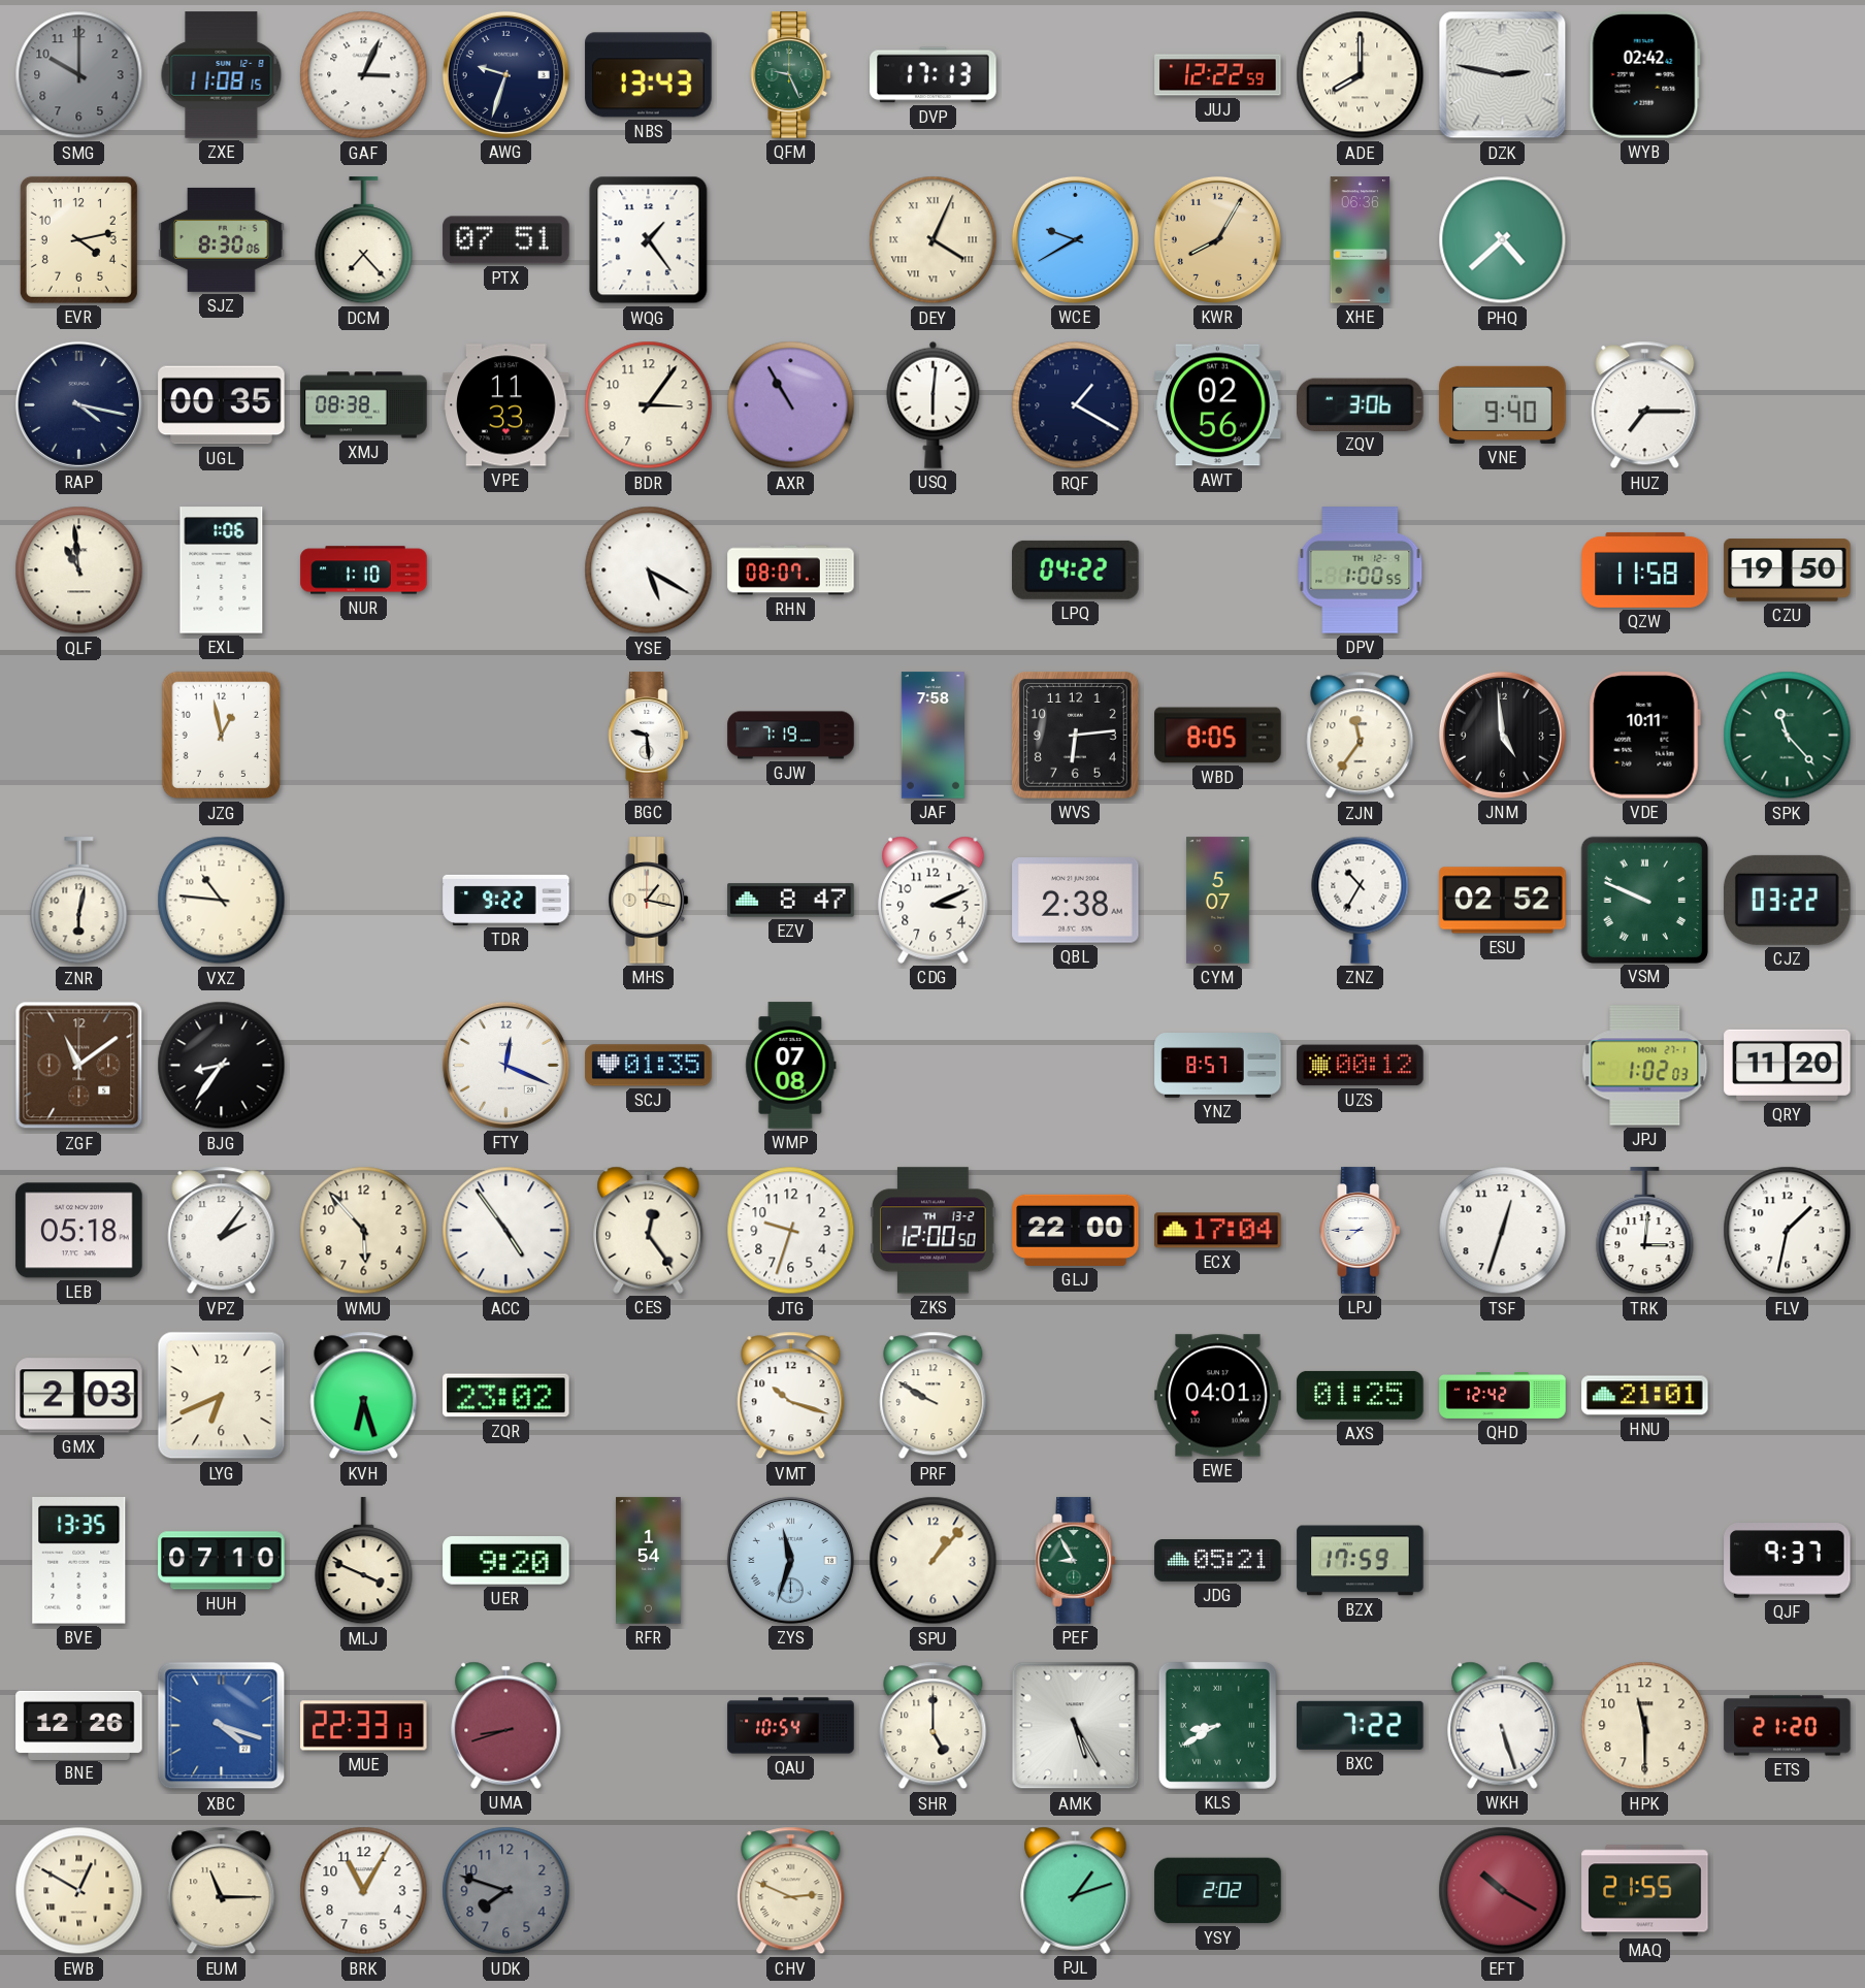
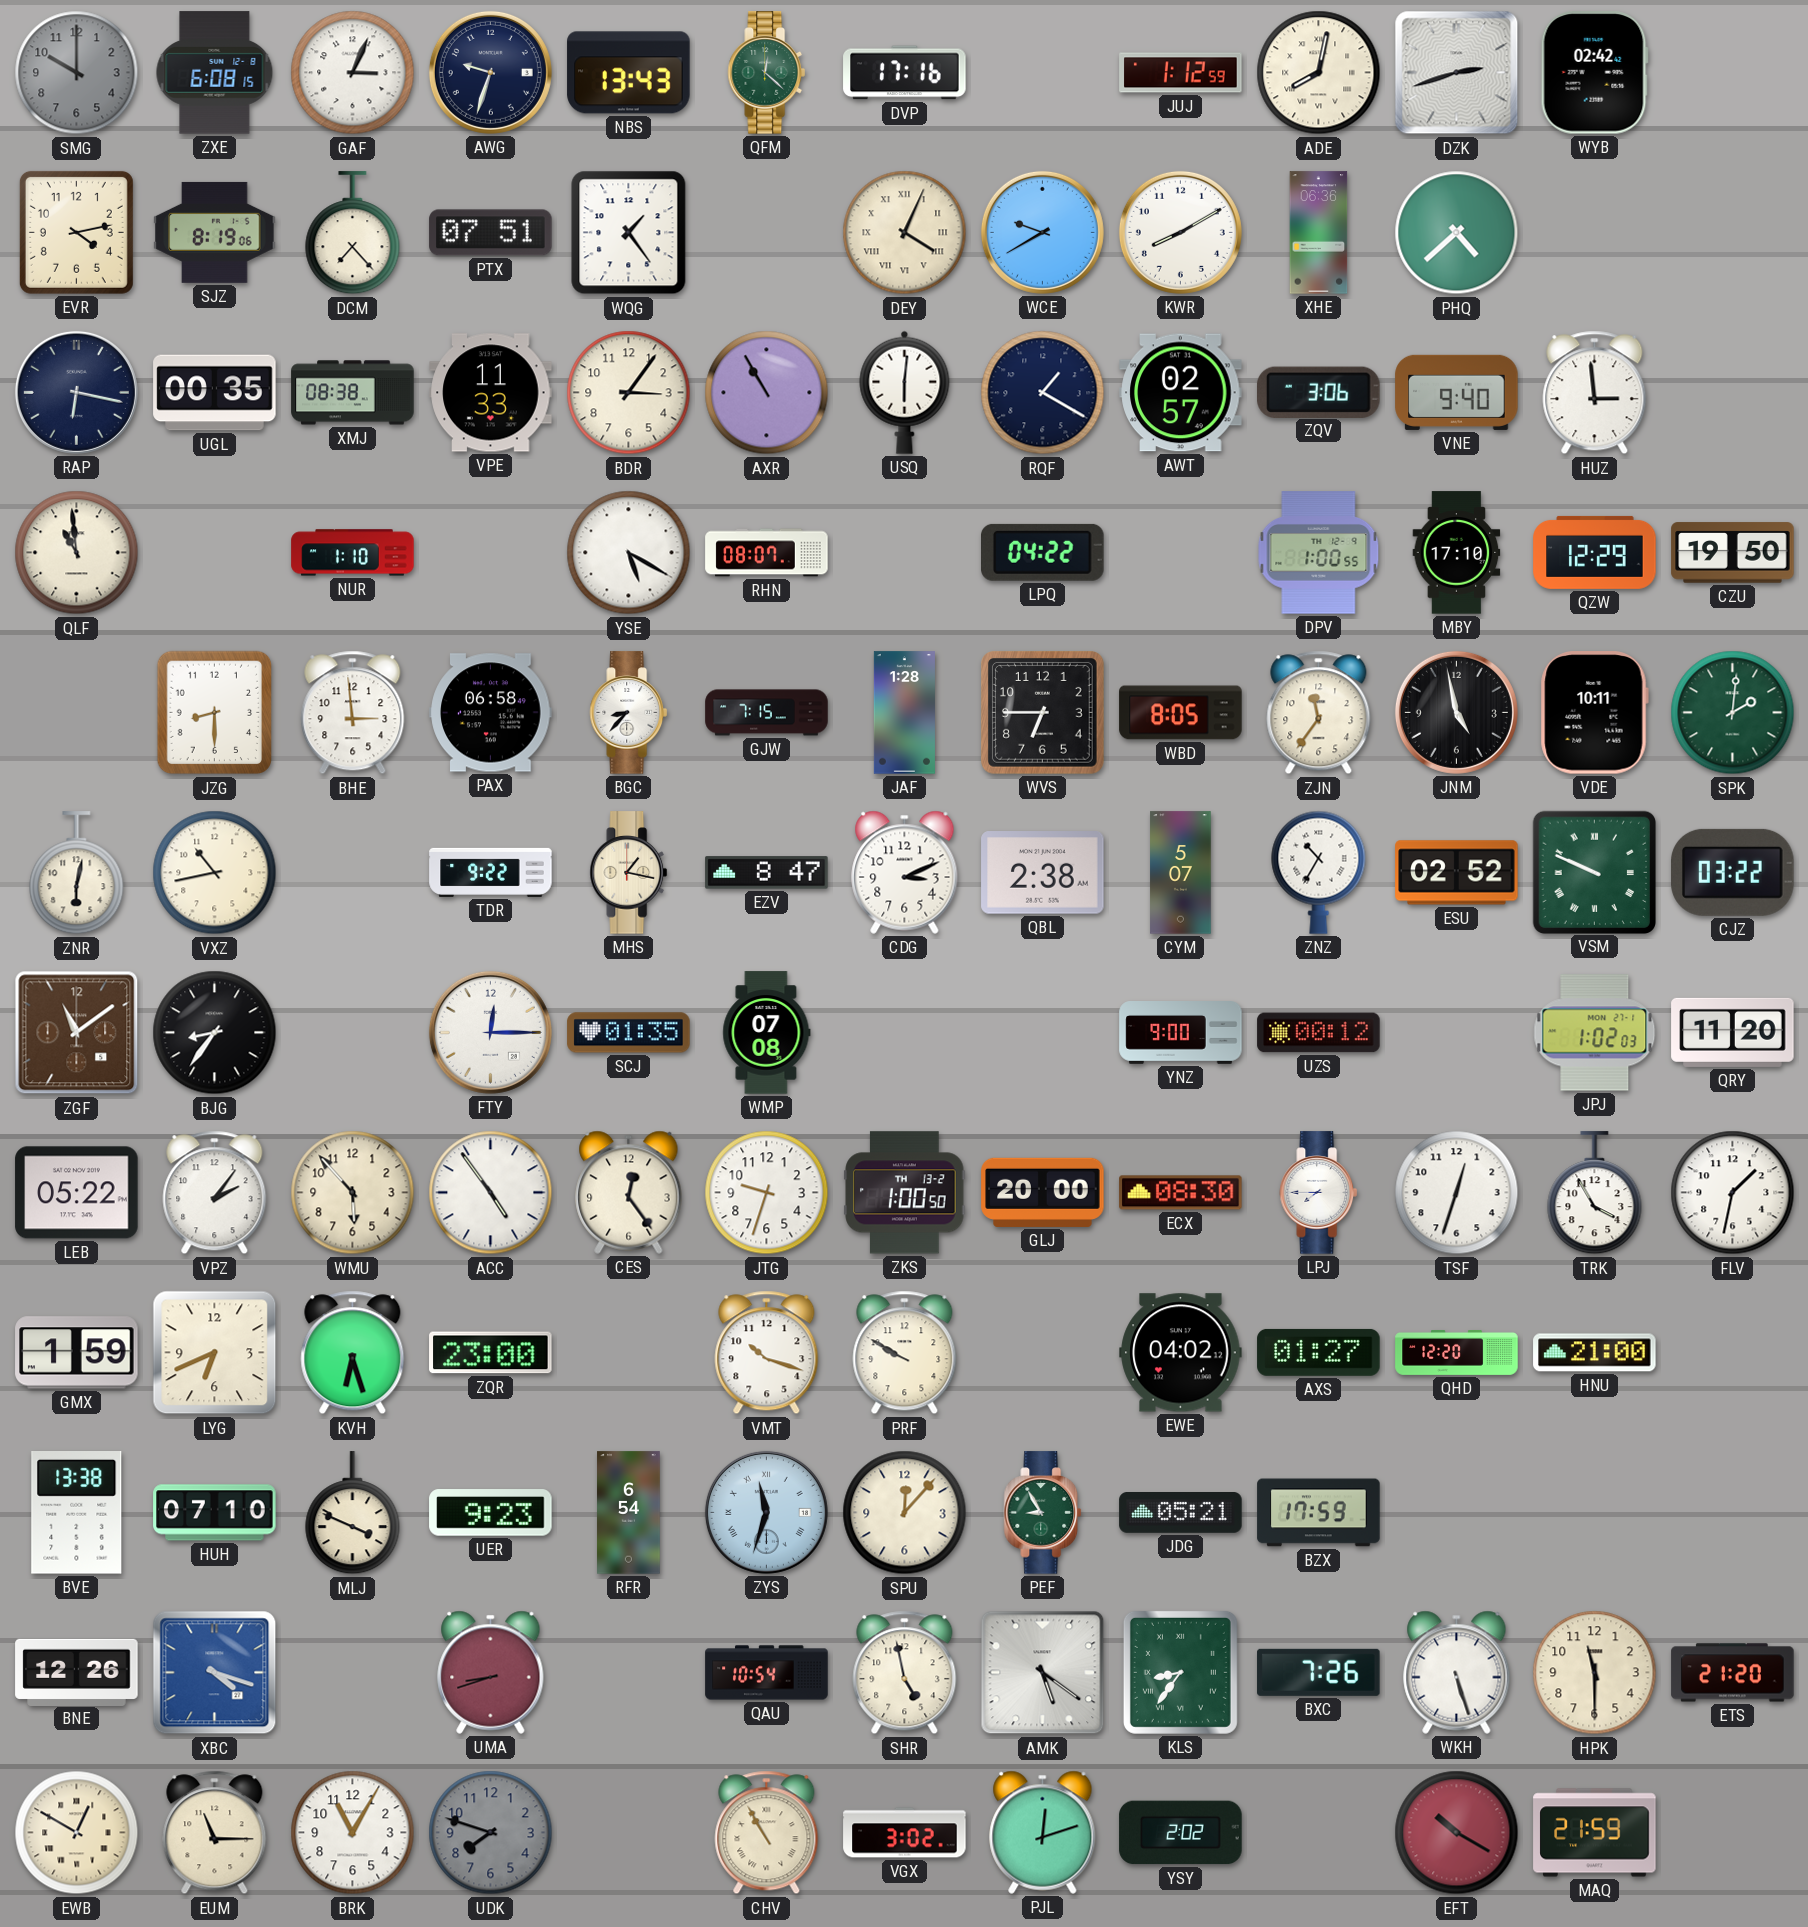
ZXE: 11:08 -> 6:08
QFM: 9:26 -> 12:22
DVP: 17:13 -> 17:16
JUJ: 12:22 -> 1:12
ADE: 8:00 -> 8:02
DZK: 2:47 -> 2:42
SJZ: 8:30 -> 8:19
KWR: 8:05 -> 8:10
KWR dial: champagne -> white
RAP: 4:17 -> 6:17
AWT: 02:56 -> 02:57
HUZ: 7:15 -> 2:59
EXL: 1:06 -> none
MBY: none -> 17:10
QZW: 11:58 -> 12:29
JZG: 12:58 -> 8:30
BHE: none -> 2:59
PAX: none -> 06:58
BGC: 9:29 -> 8:37
GJW: 7:19 -> 7:15
JAF: 7:58 -> 1:28
WVS: 6:14 -> 6:45
JNM: 4:59 -> 4:58
SPK: 11:23 -> 2:01
VXZ: 10:46 -> 10:43
FTY: 12:19 -> 12:15
YNZ: 8:57 -> 9:00
LEB: 05:18 -> 05:22
ZKS: 12:00 -> 1:00
GLJ: 22:00 -> 20:00
ECX: 17:04 -> 08:30
TRK: 3:01 -> 3:55
GMX: 2:03 -> 1:59
ZQR: 23:02 -> 23:00
EWE: 04:01 -> 04:02
AXS: 01:25 -> 01:27
QHD: 12:42 -> 12:20
HNU: 21:01 -> 21:00
BVE: 13:35 -> 13:38
UER: 9:20 -> 9:23
RFR: 1:54 -> 6:54
SPU: 1:07 -> 12:07
QJF: 9:37 -> none
MUE: 22:33 -> none
SHR: 5:00 -> 4:58
AMK: 5:25 -> 5:21
KLS: 8:40 -> 8:36
BXC: 7:22 -> 7:26
CHV: 2:49 -> 10:55
VGX: none -> 3:02
PJL: 1:12 -> 12:12
MAQ: 21:55 -> 21:59
